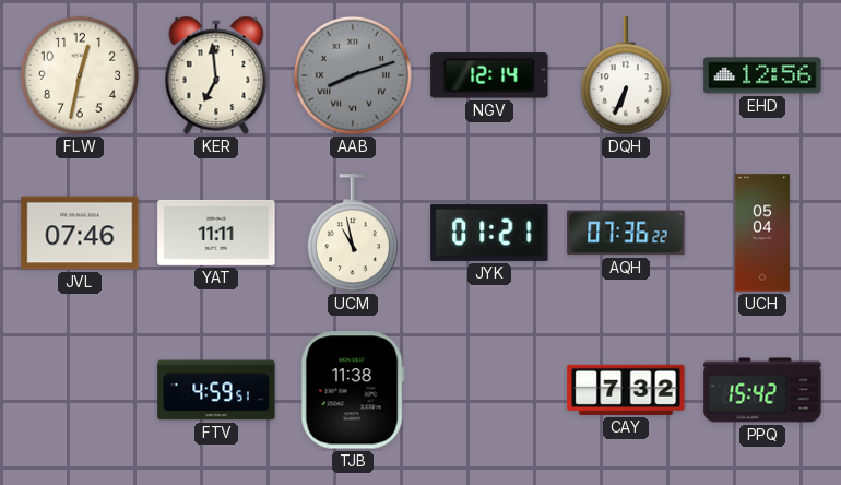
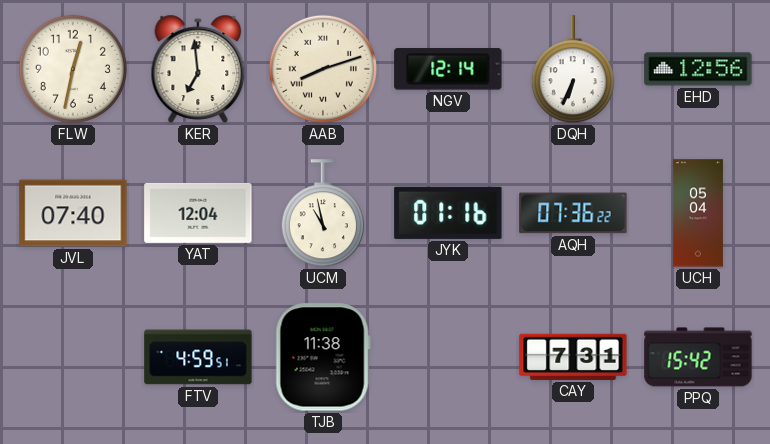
AAB dial: grey -> cream
JVL: 07:46 -> 07:40
YAT: 11:11 -> 12:04
JYK: 01:21 -> 01:16
CAY: 7:32 -> 7:31
